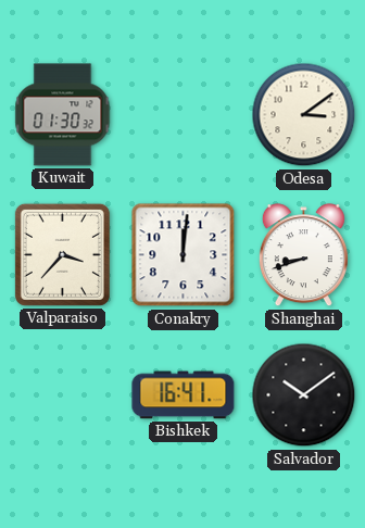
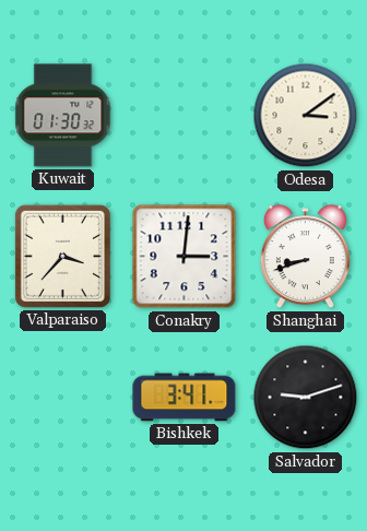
Conakry: 12:01 -> 3:01
Bishkek: 16:41 -> 3:41
Salvador: 10:09 -> 9:12
